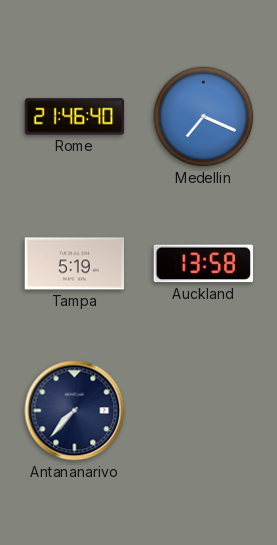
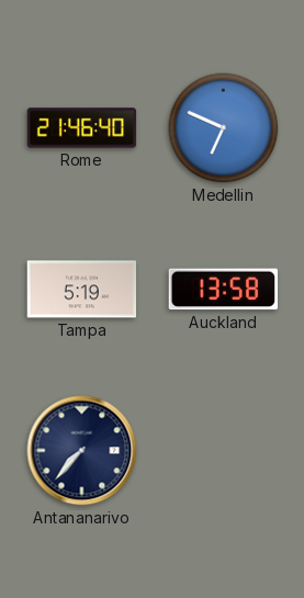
Medellin: 7:19 -> 6:49
